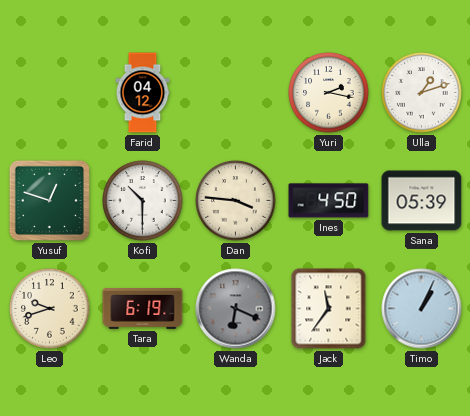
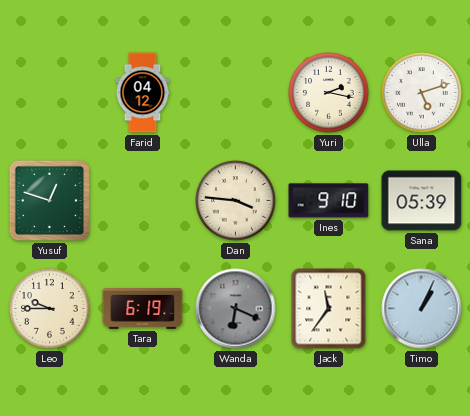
Ulla: 1:12 -> 5:12
Kofi: 10:30 -> none
Ines: 4:50 -> 9:10
Leo: 9:42 -> 9:45
